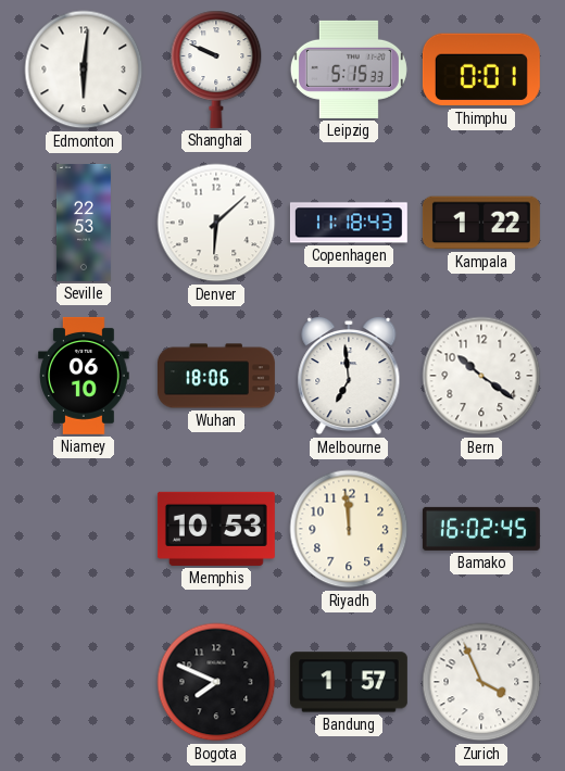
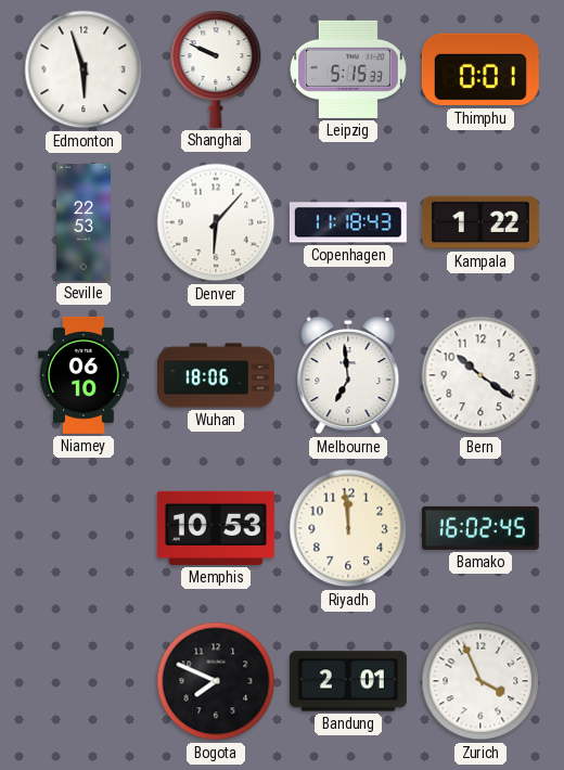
Edmonton: 6:01 -> 5:57
Denver: 6:08 -> 6:07
Bandung: 1:57 -> 2:01
